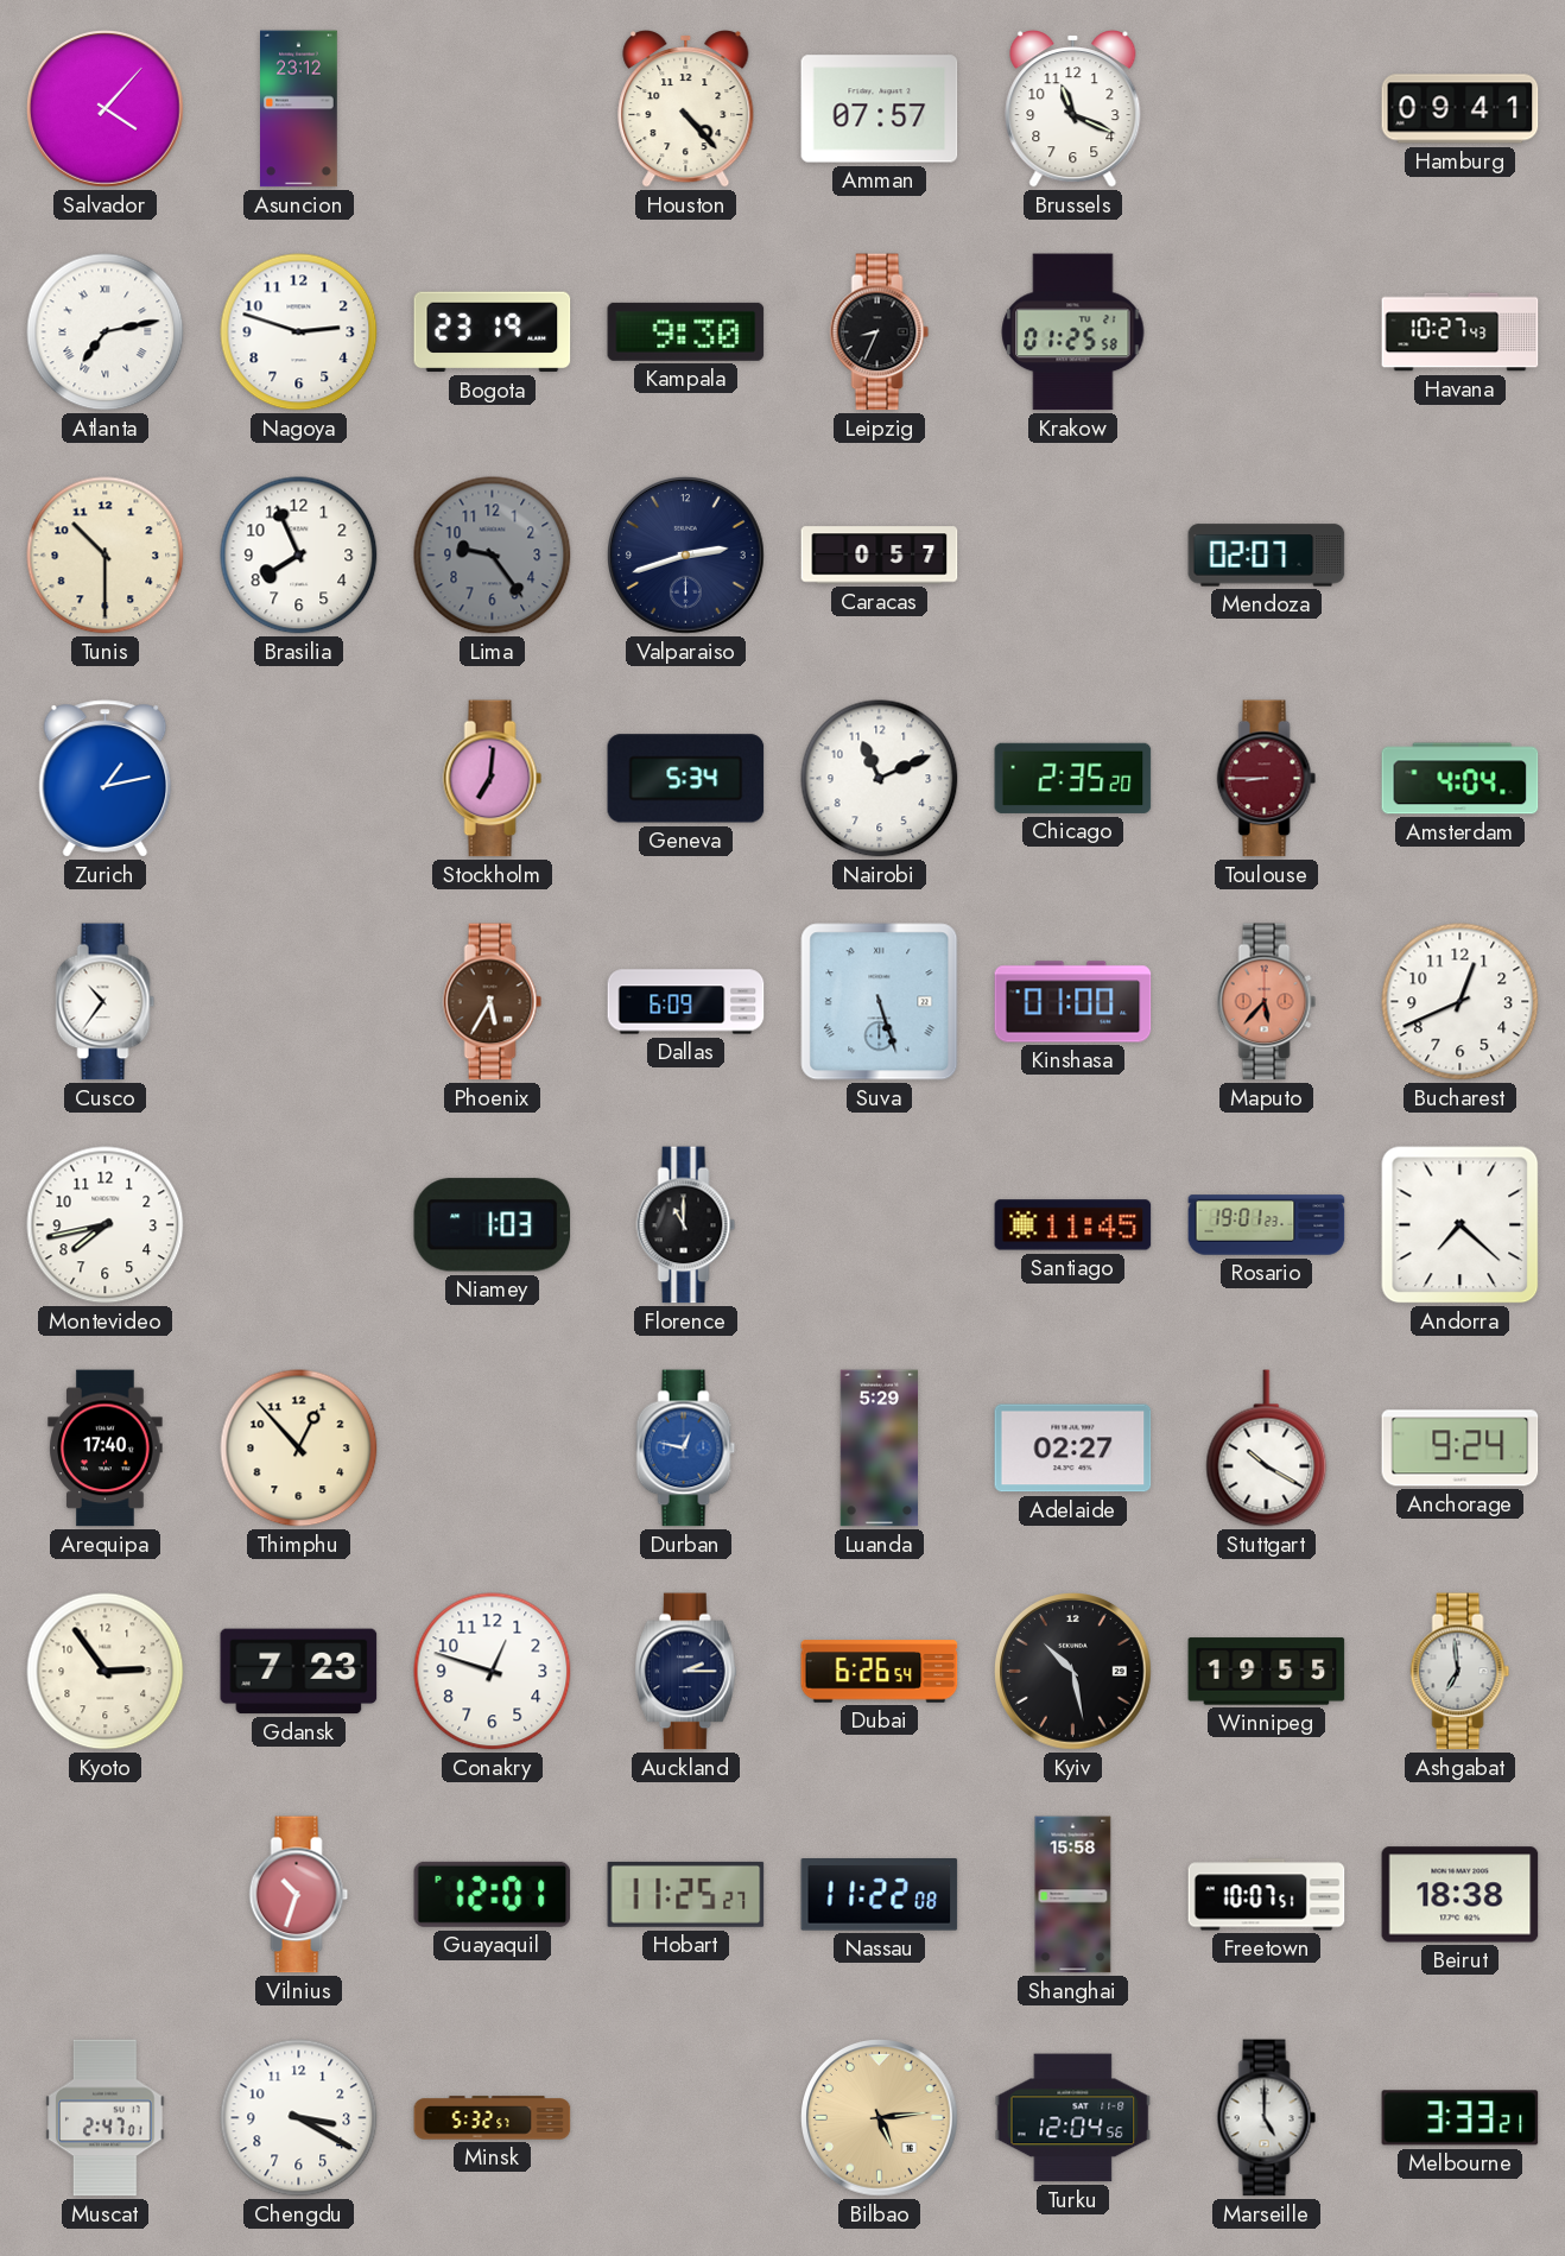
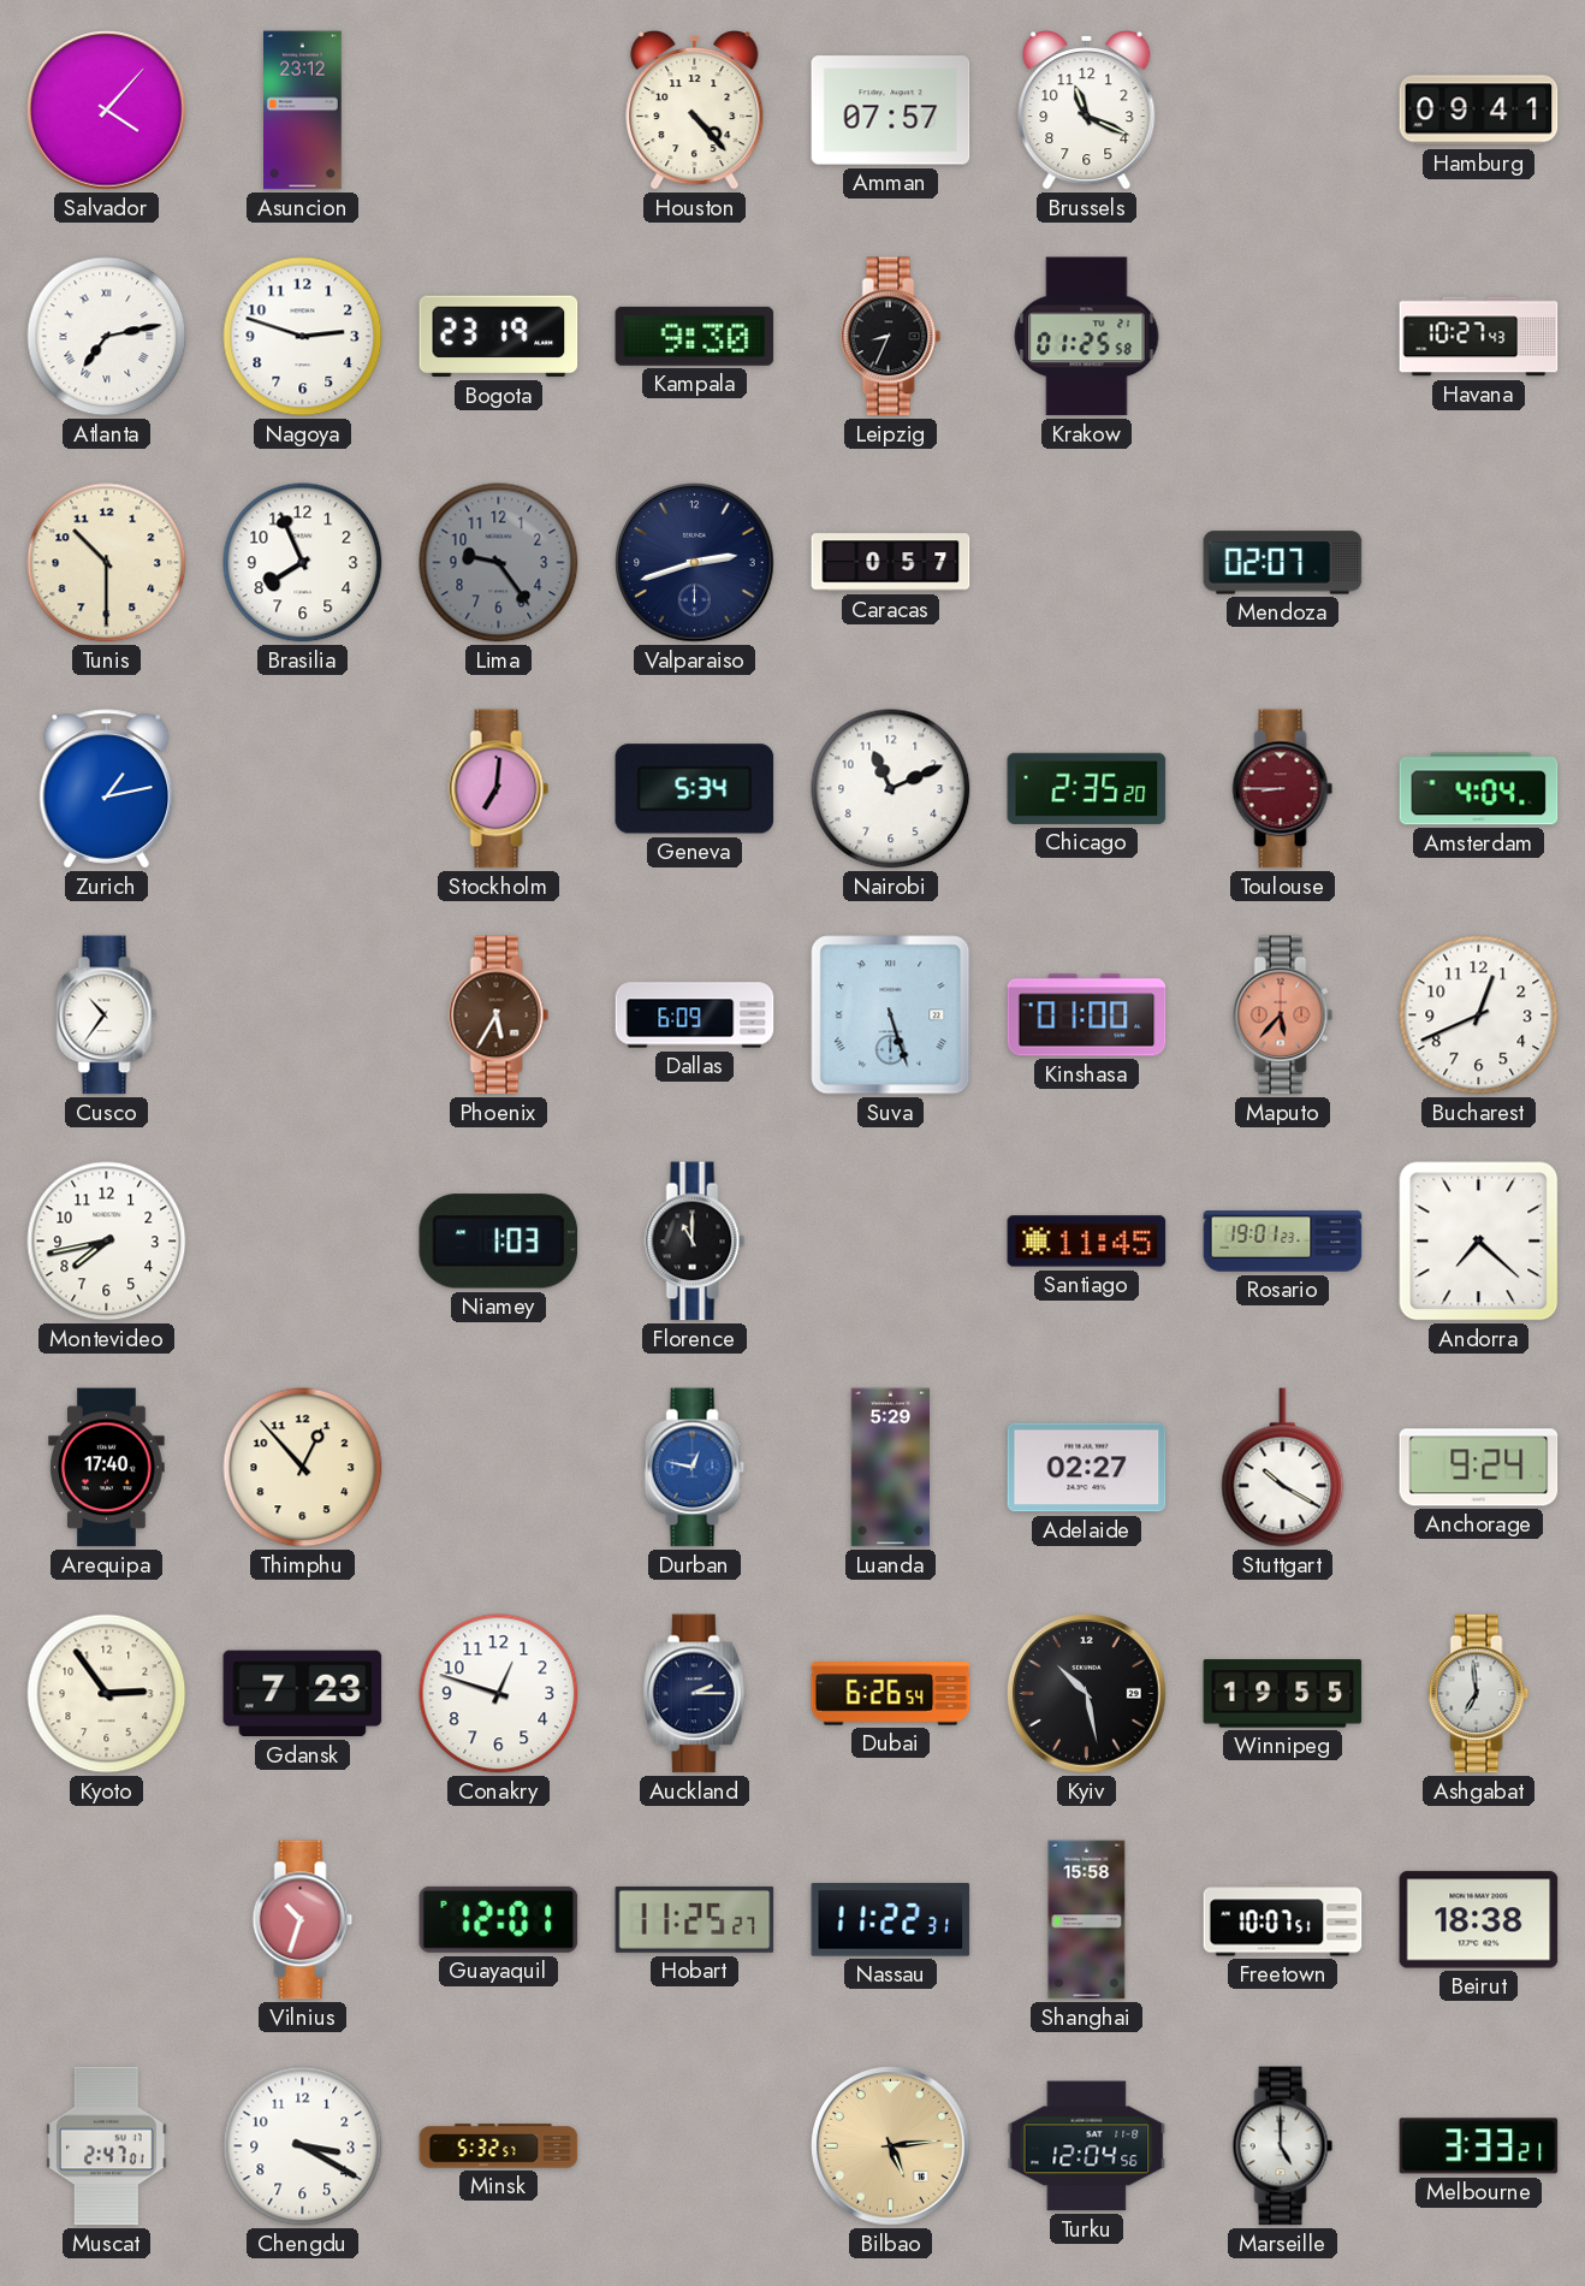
Nassau: 11:22:08 -> 11:22:31
